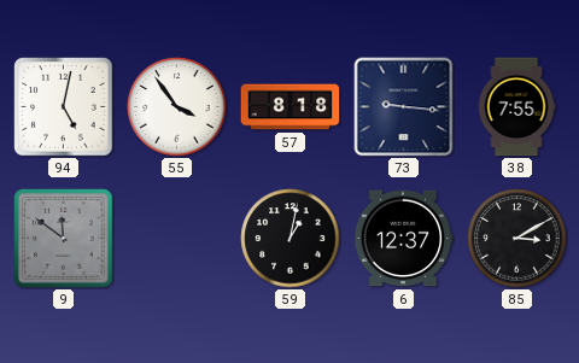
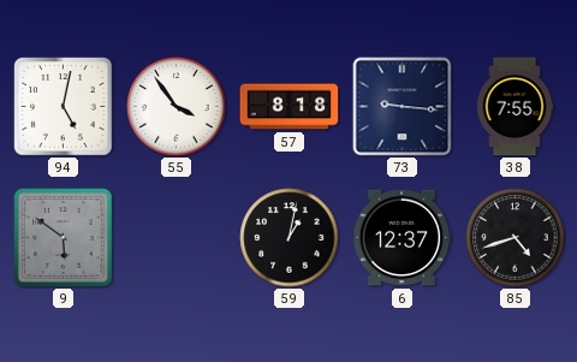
9: 11:51 -> 5:51
85: 3:10 -> 4:42
